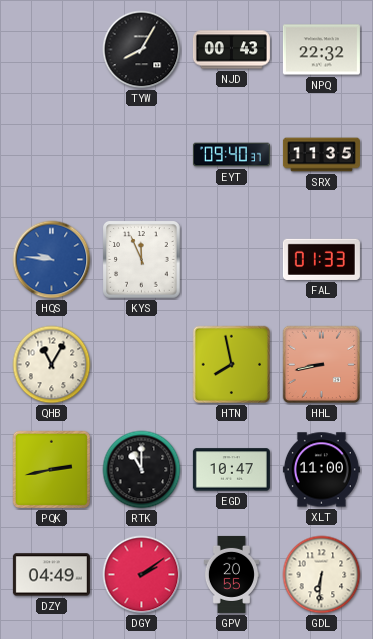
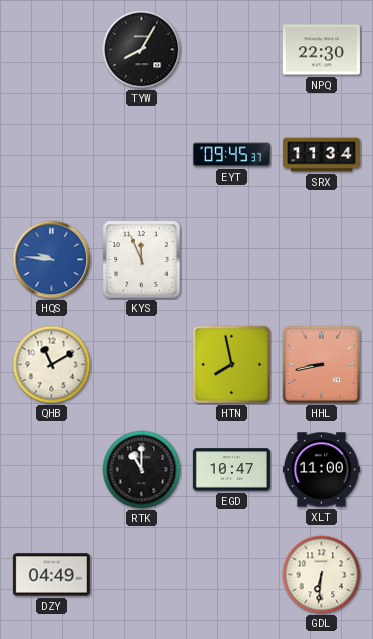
NJD: 00:43 -> none
NPQ: 22:32 -> 22:30
EYT: 09:40 -> 09:45
SRX: 11:35 -> 11:34
FAL: 01:33 -> none
QHB: 11:05 -> 11:10
PQK: 2:43 -> none
DGY: 2:09 -> none
GPV: 20:55 -> none
